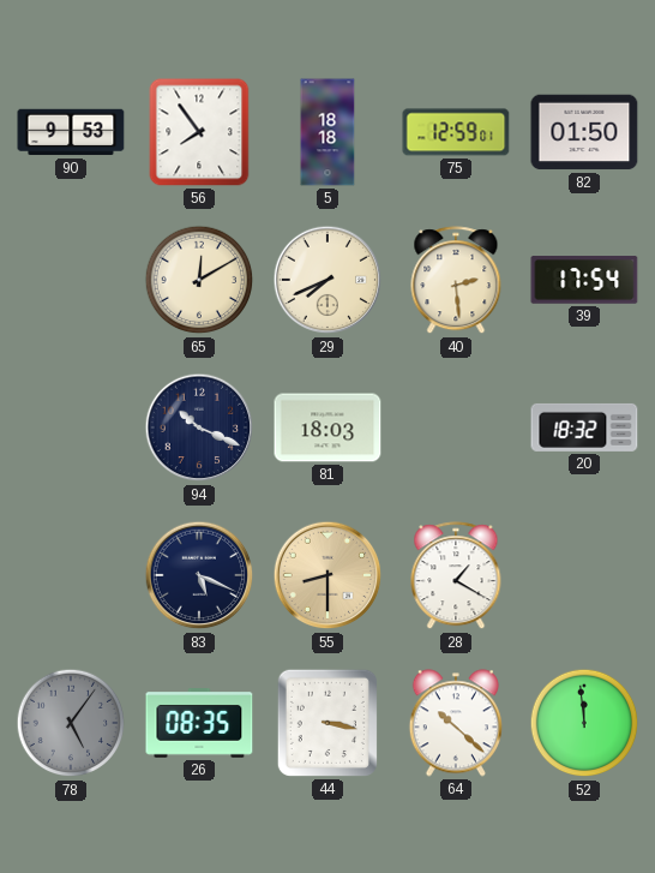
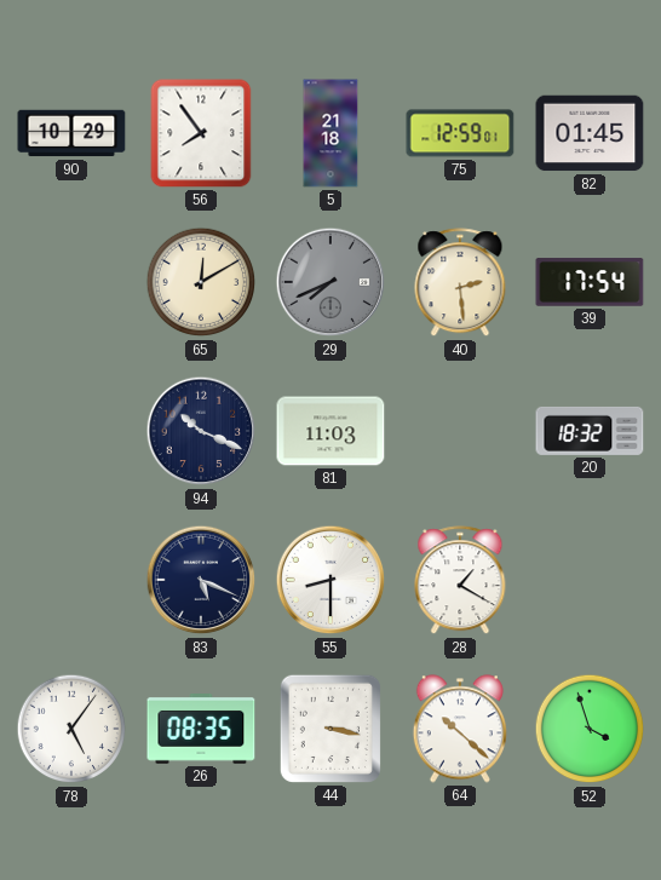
90: 9:53 -> 10:29
5: 18:18 -> 21:18
82: 01:50 -> 01:45
29 dial: cream -> grey
81: 18:03 -> 11:03
55 dial: champagne -> white
78 dial: grey -> white
52: 11:59 -> 3:57
